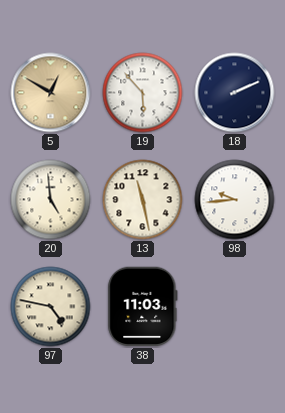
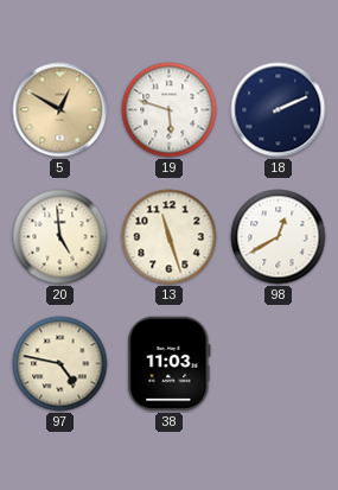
19: 5:53 -> 5:48
13: 11:28 -> 11:27
98: 9:44 -> 12:40
